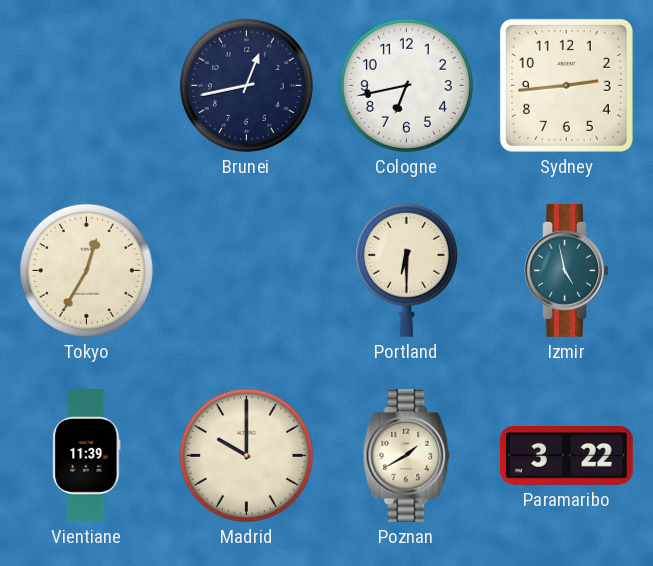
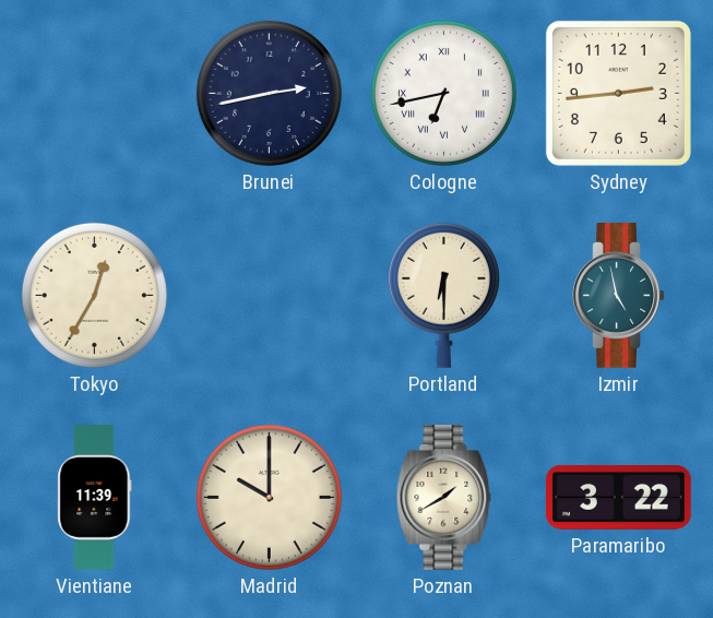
Brunei: 12:43 -> 2:43
Cologne numerals: Arabic -> Roman
